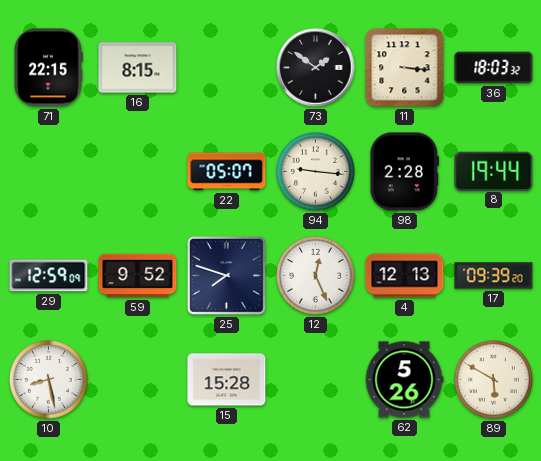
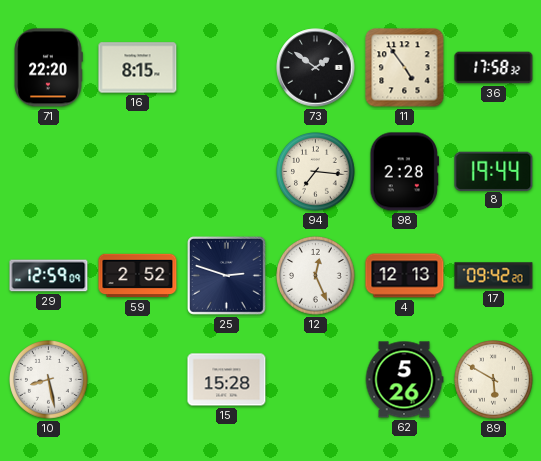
71: 22:15 -> 22:20
11: 3:16 -> 4:54
36: 18:03 -> 17:58
22: 05:07 -> none
94: 9:16 -> 7:16
59: 9:52 -> 2:52
25: 7:48 -> 2:48
17: 09:39 -> 09:42
